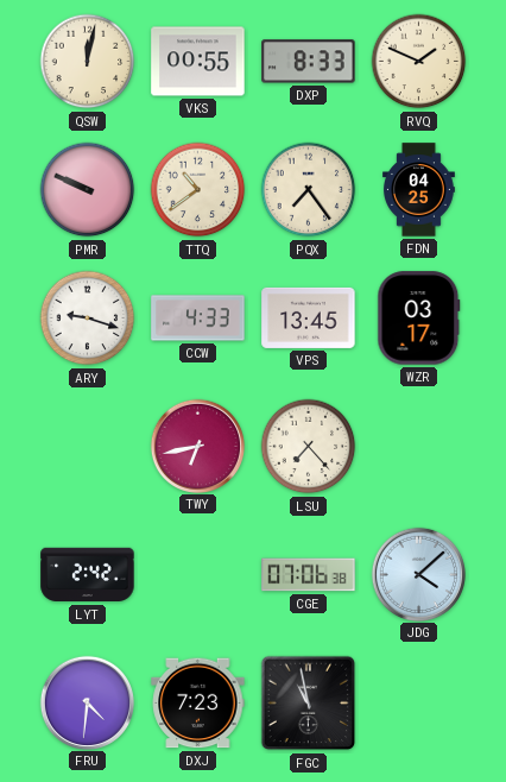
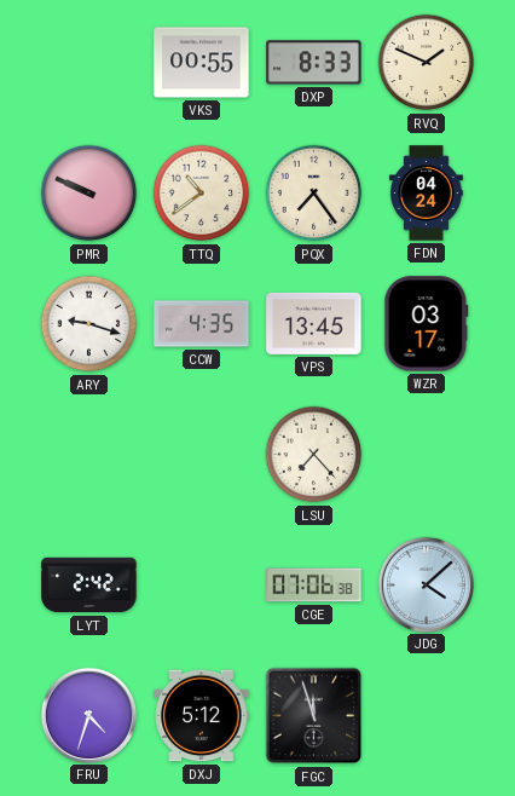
QSW: 12:02 -> none
FDN: 04:25 -> 04:24
CCW: 4:33 -> 4:35
TWY: 6:43 -> none
FRU: 4:31 -> 4:33
DXJ: 7:23 -> 5:12
FGC: 10:58 -> 11:57
